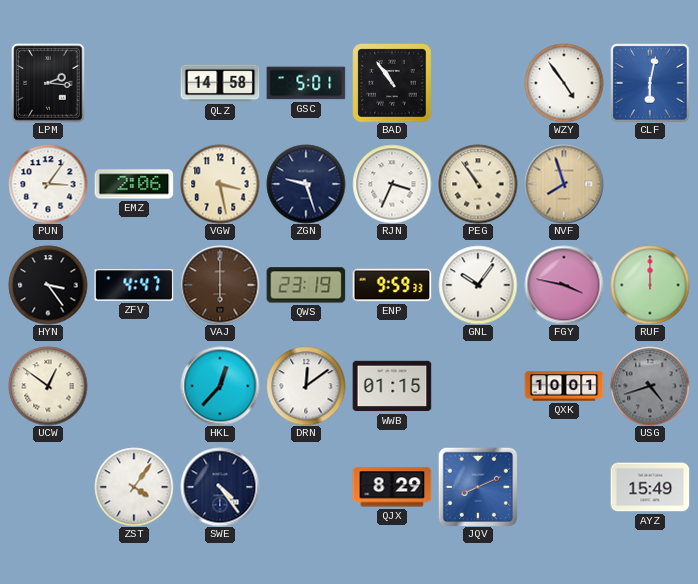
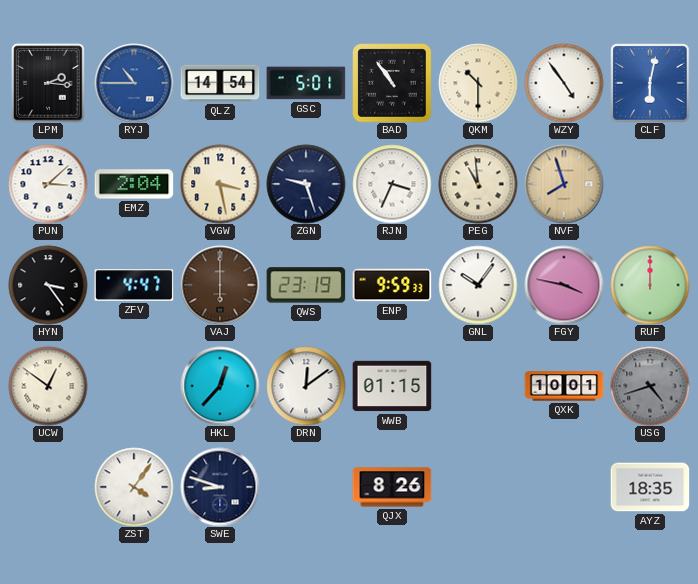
RYJ: none -> 10:45
QLZ: 14:58 -> 14:54
QKM: none -> 10:30
PUN: 3:06 -> 3:08
EMZ: 2:06 -> 2:04
PEG: 10:54 -> 10:59
SWE: 4:24 -> 8:48
QJX: 8:29 -> 8:26
JQV: 8:11 -> none
AYZ: 15:49 -> 18:35
